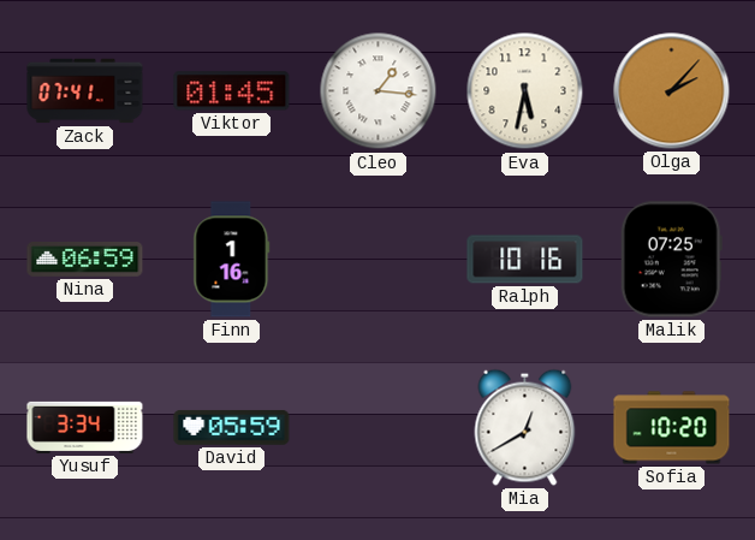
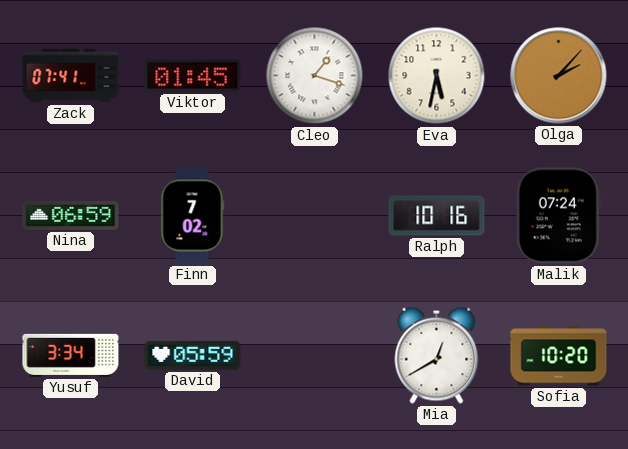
Cleo: 1:16 -> 1:18
Finn: 1:16 -> 7:02
Malik: 07:25 -> 07:24
